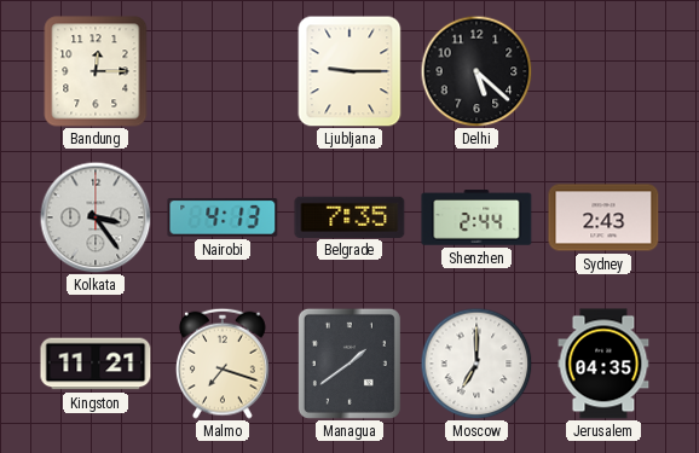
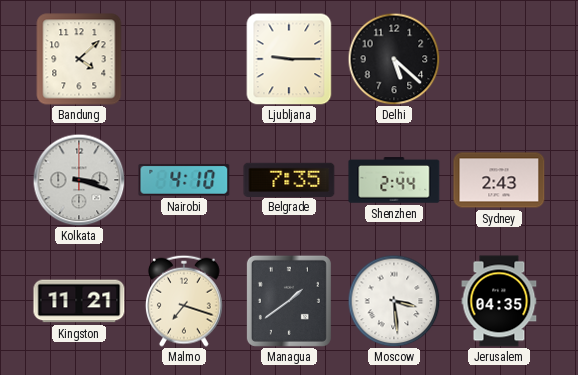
Bandung: 12:15 -> 4:08
Kolkata: 3:24 -> 3:18
Nairobi: 4:13 -> 4:10
Moscow: 7:00 -> 3:29
